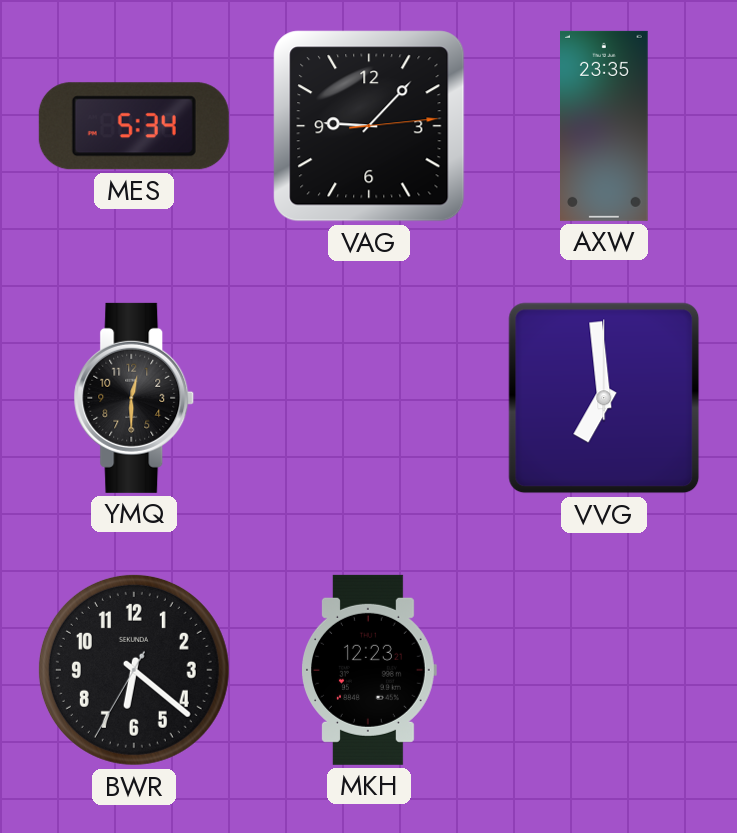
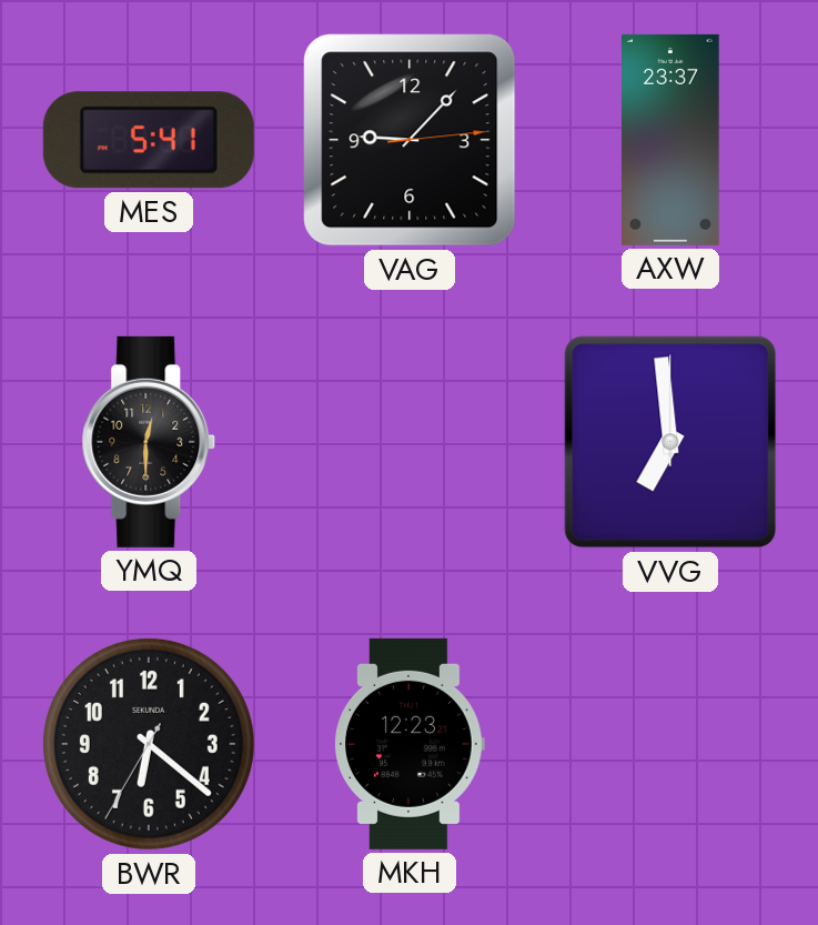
MES: 5:34 -> 5:41
AXW: 23:35 -> 23:37
